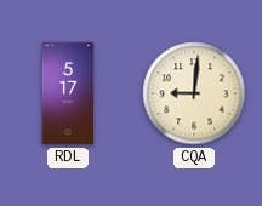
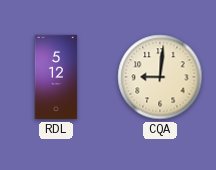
RDL: 5:17 -> 5:12
